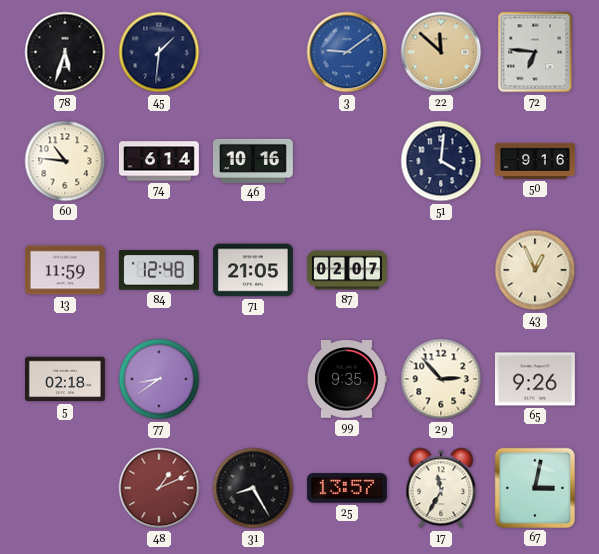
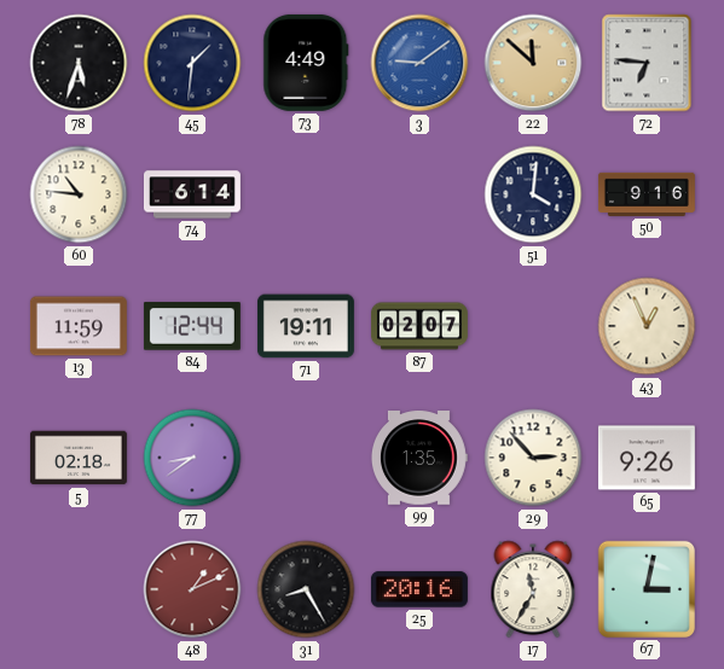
73: none -> 4:49
46: 10:16 -> none
84: 12:48 -> 12:44
71: 21:05 -> 19:11
99: 9:35 -> 1:35
25: 13:57 -> 20:16
